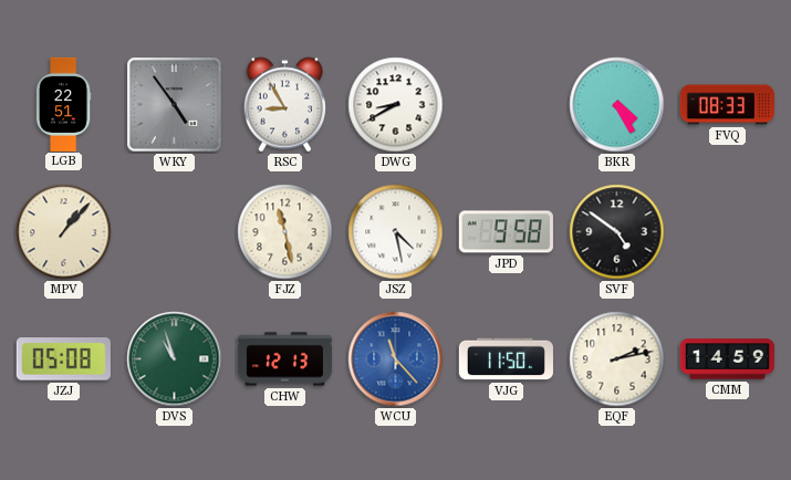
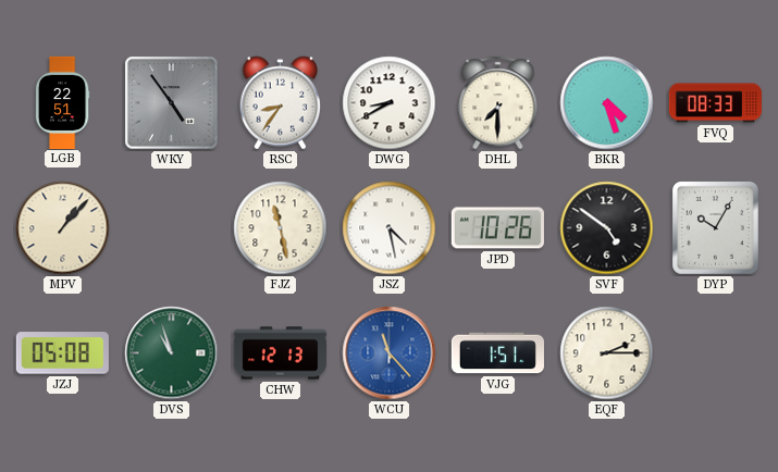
RSC: 8:55 -> 8:36
DHL: none -> 7:30
BKR: 4:25 -> 4:27
JPD: 9:58 -> 10:26
DYP: none -> 10:05
VJG: 11:50 -> 1:51
EQF: 2:13 -> 2:15
CMM: 14:59 -> none
